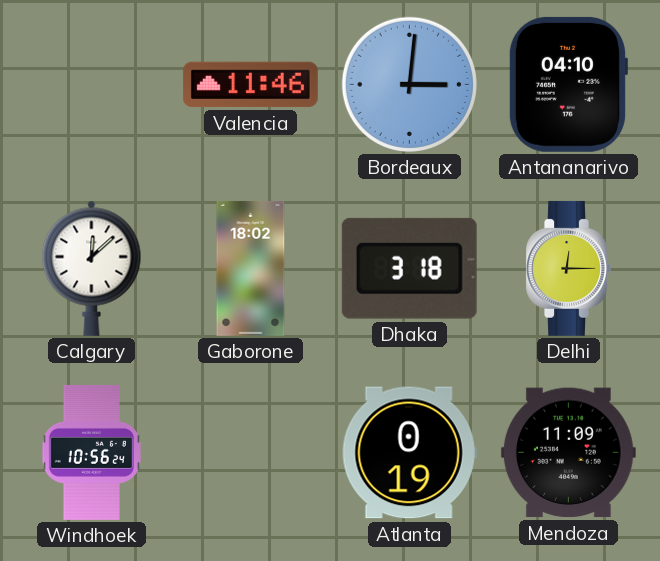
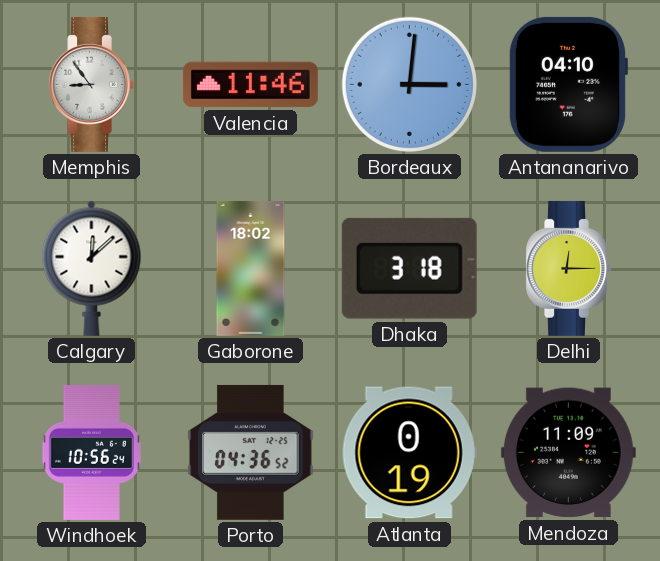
Memphis: none -> 8:54
Porto: none -> 04:36
